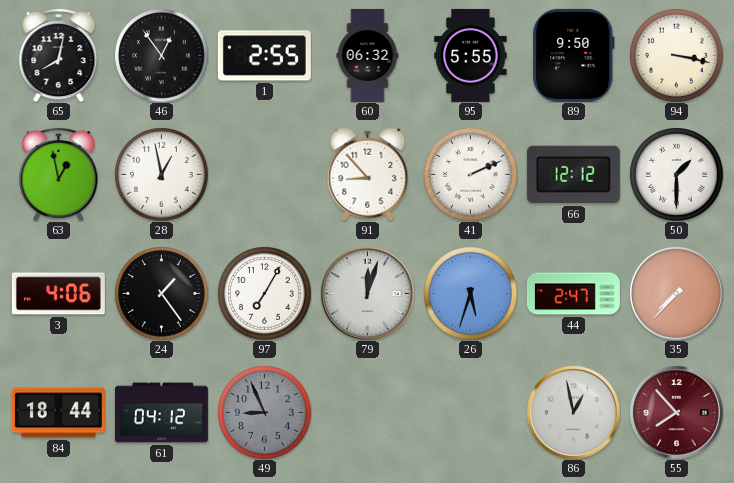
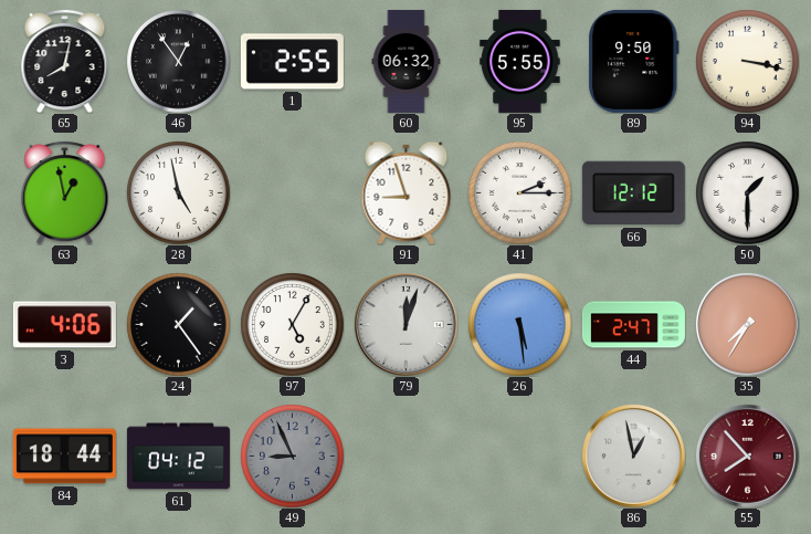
28: 12:58 -> 4:58
91: 8:53 -> 8:57
41: 2:11 -> 2:15
97: 7:05 -> 5:05
26: 5:33 -> 5:29
35: 7:37 -> 7:35
